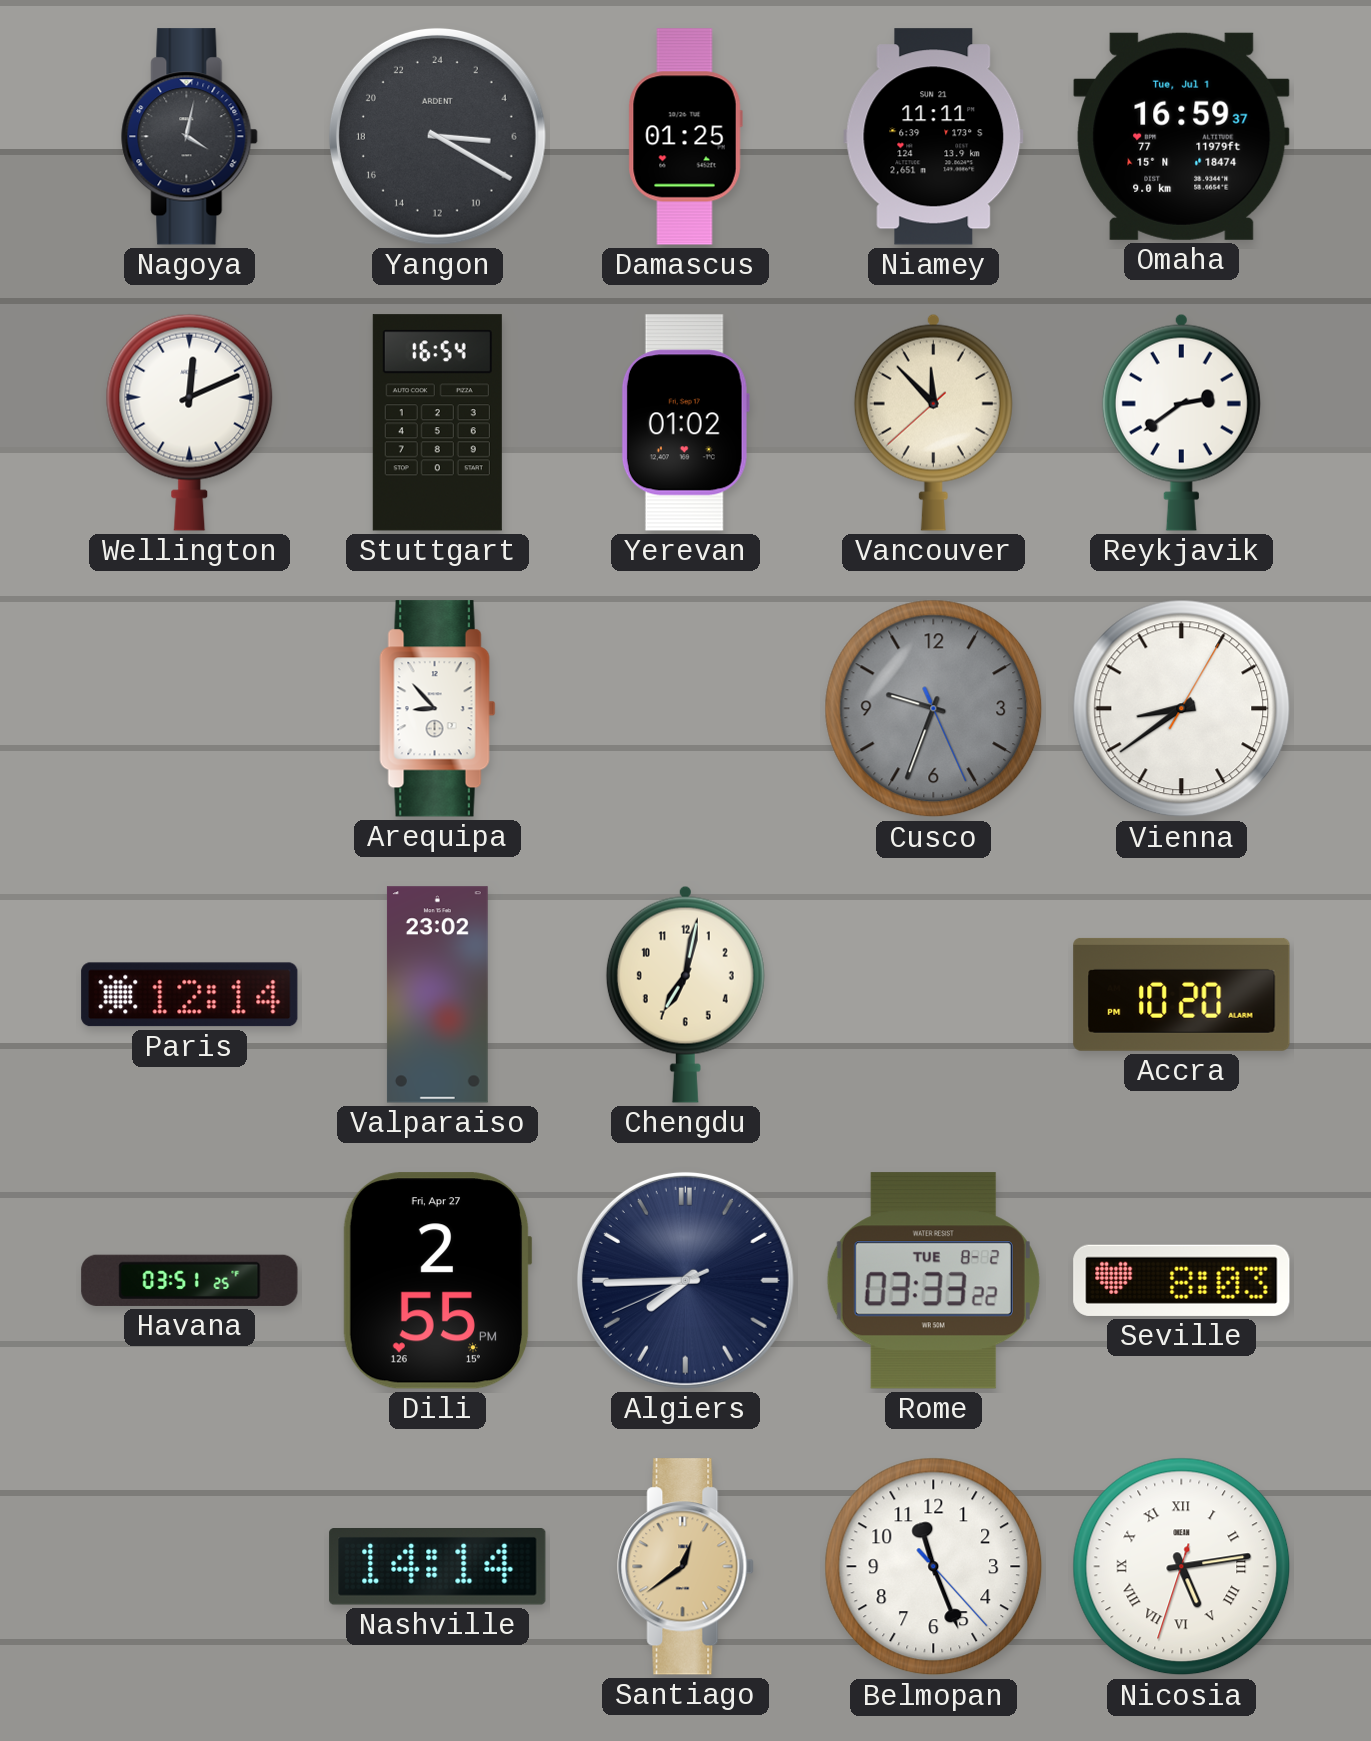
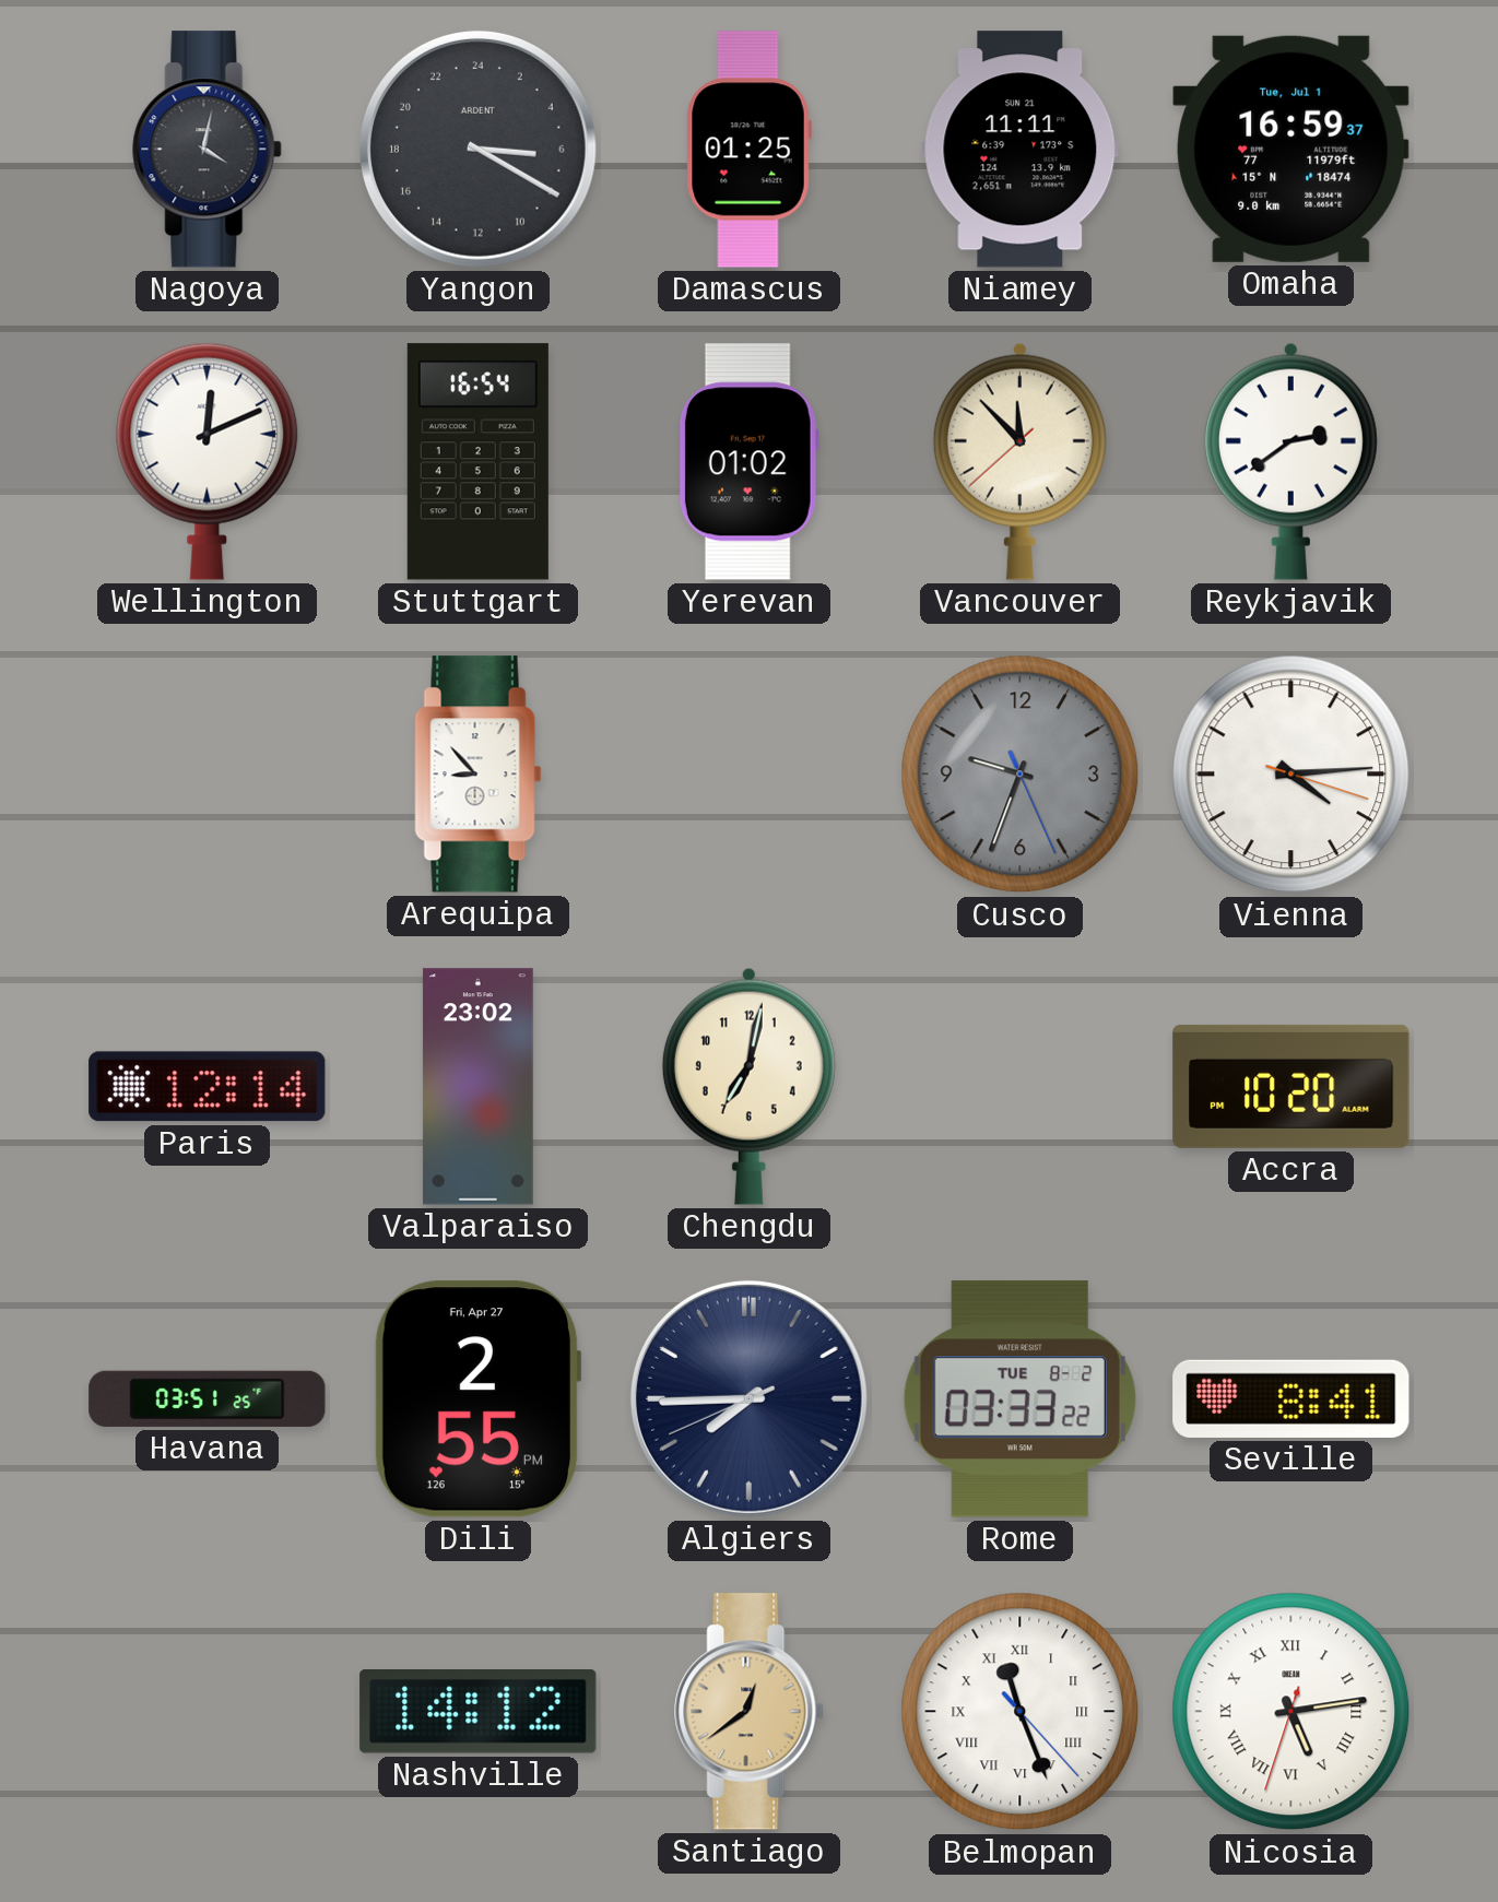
Vienna: 8:39 -> 4:14
Seville: 8:03 -> 8:41
Nashville: 14:14 -> 14:12
Belmopan numerals: Arabic -> Roman
